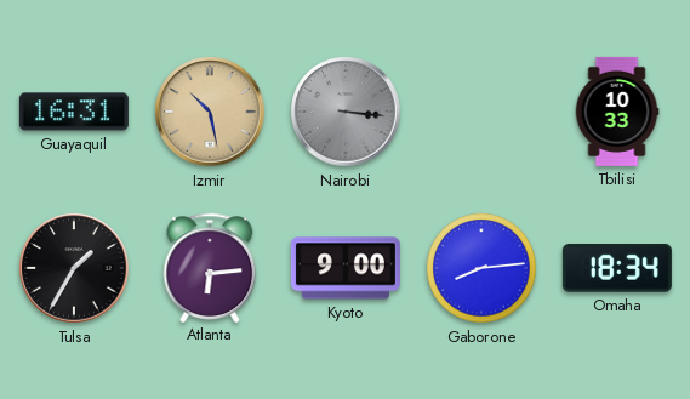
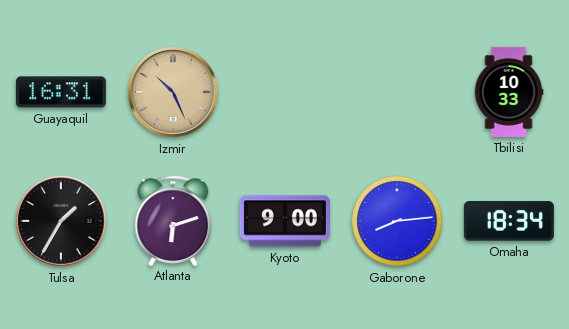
Izmir: 10:28 -> 10:26
Nairobi: 3:16 -> none
Atlanta: 6:14 -> 6:12
